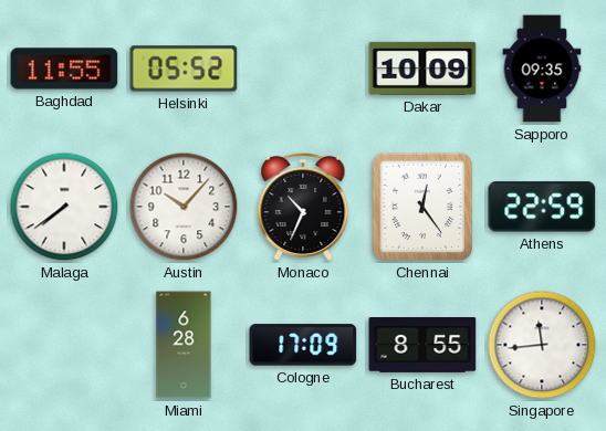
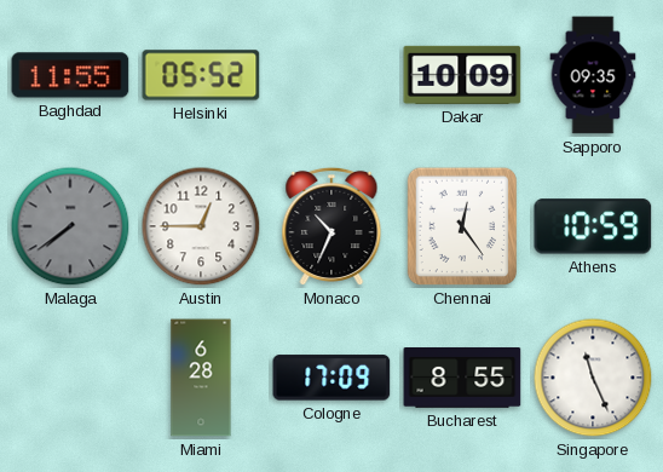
Malaga dial: white -> grey
Austin: 10:07 -> 12:45
Athens: 22:59 -> 10:59
Singapore: 11:44 -> 11:26
